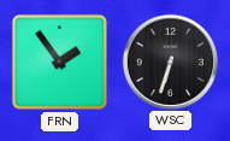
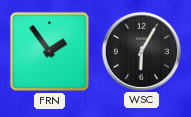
WSC: 6:33 -> 6:05
